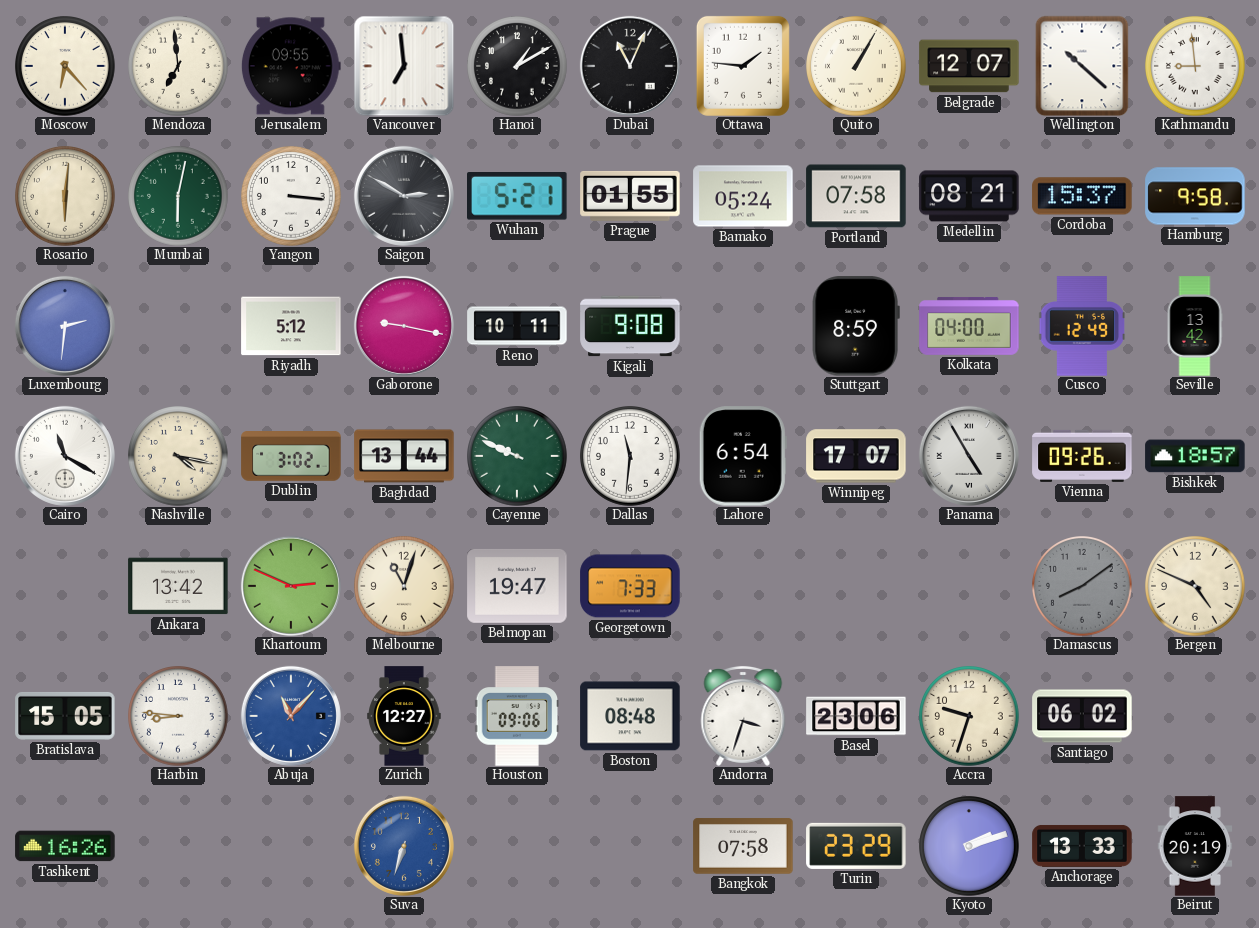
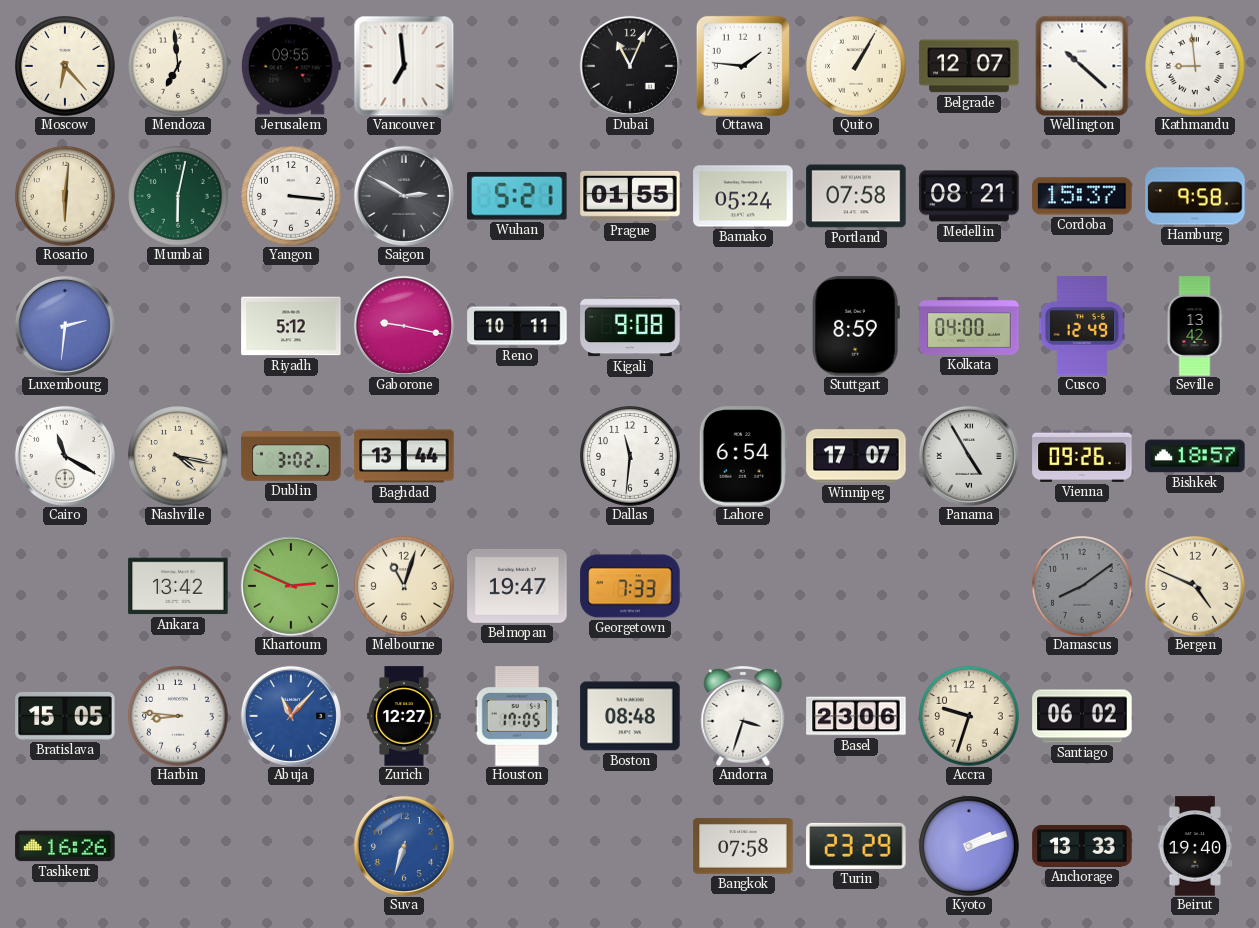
Hanoi: 1:10 -> none
Cayenne: 9:49 -> none
Houston: 09:06 -> 17:05
Beirut: 20:19 -> 19:40
